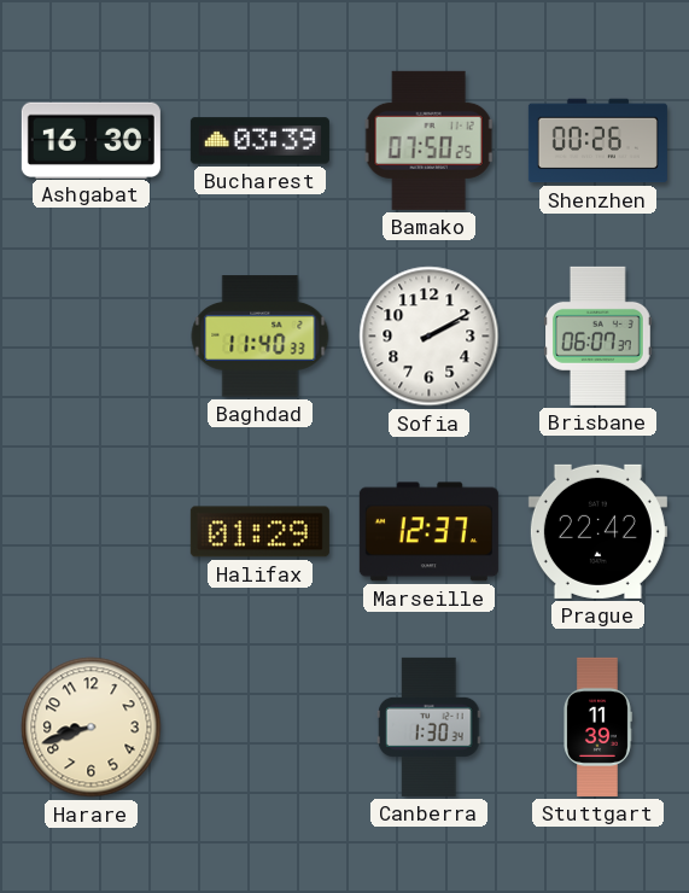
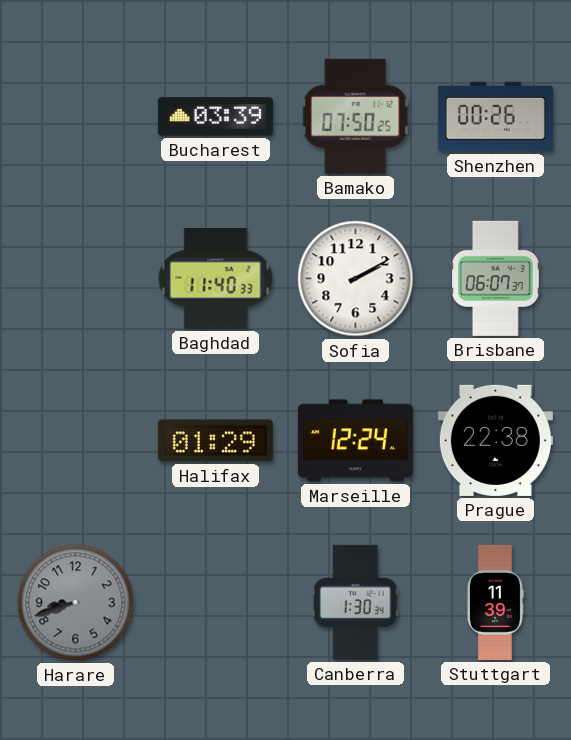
Ashgabat: 16:30 -> none
Marseille: 12:37 -> 12:24
Prague: 22:42 -> 22:38
Harare dial: cream -> grey
